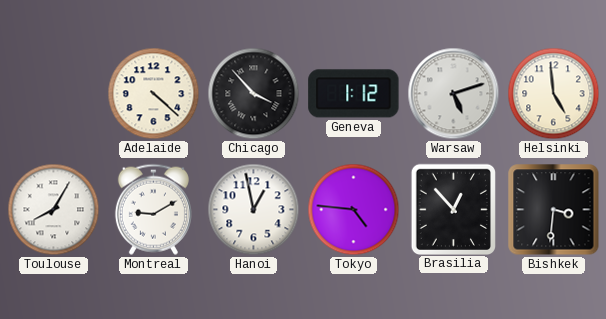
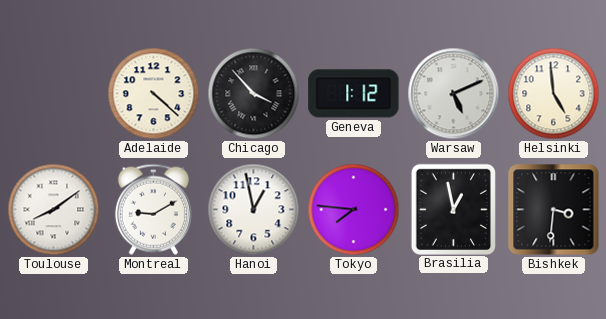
Warsaw: 5:12 -> 5:11
Toulouse: 8:05 -> 8:09
Tokyo: 4:46 -> 7:46
Brasilia: 12:53 -> 12:58
